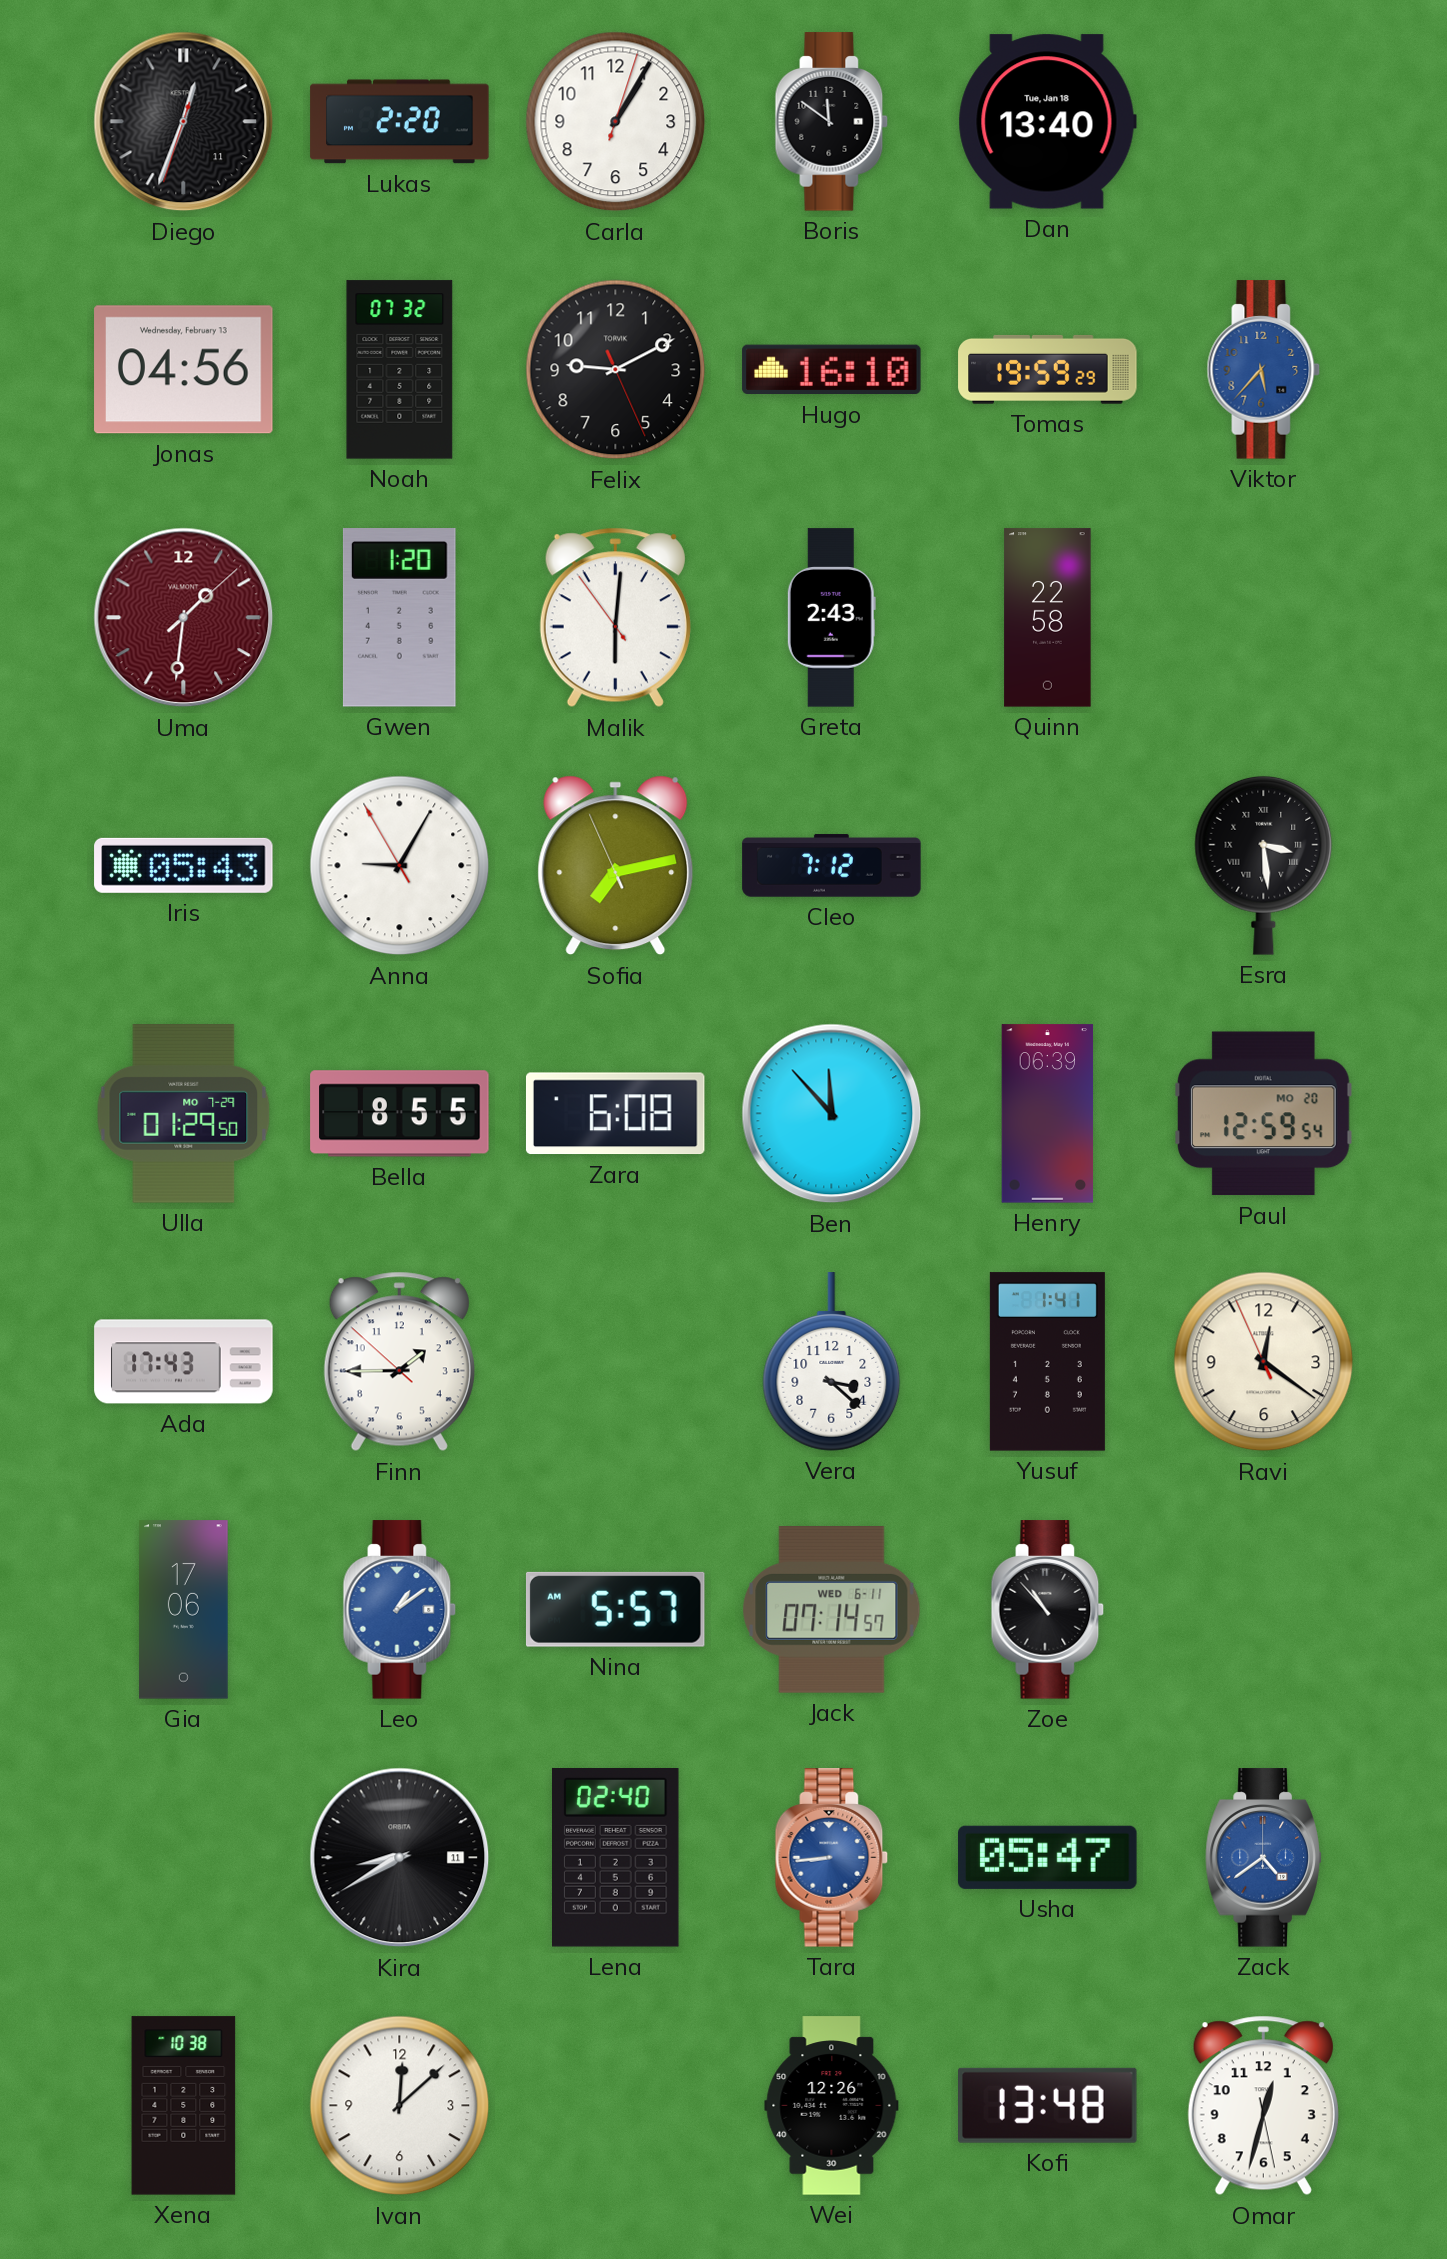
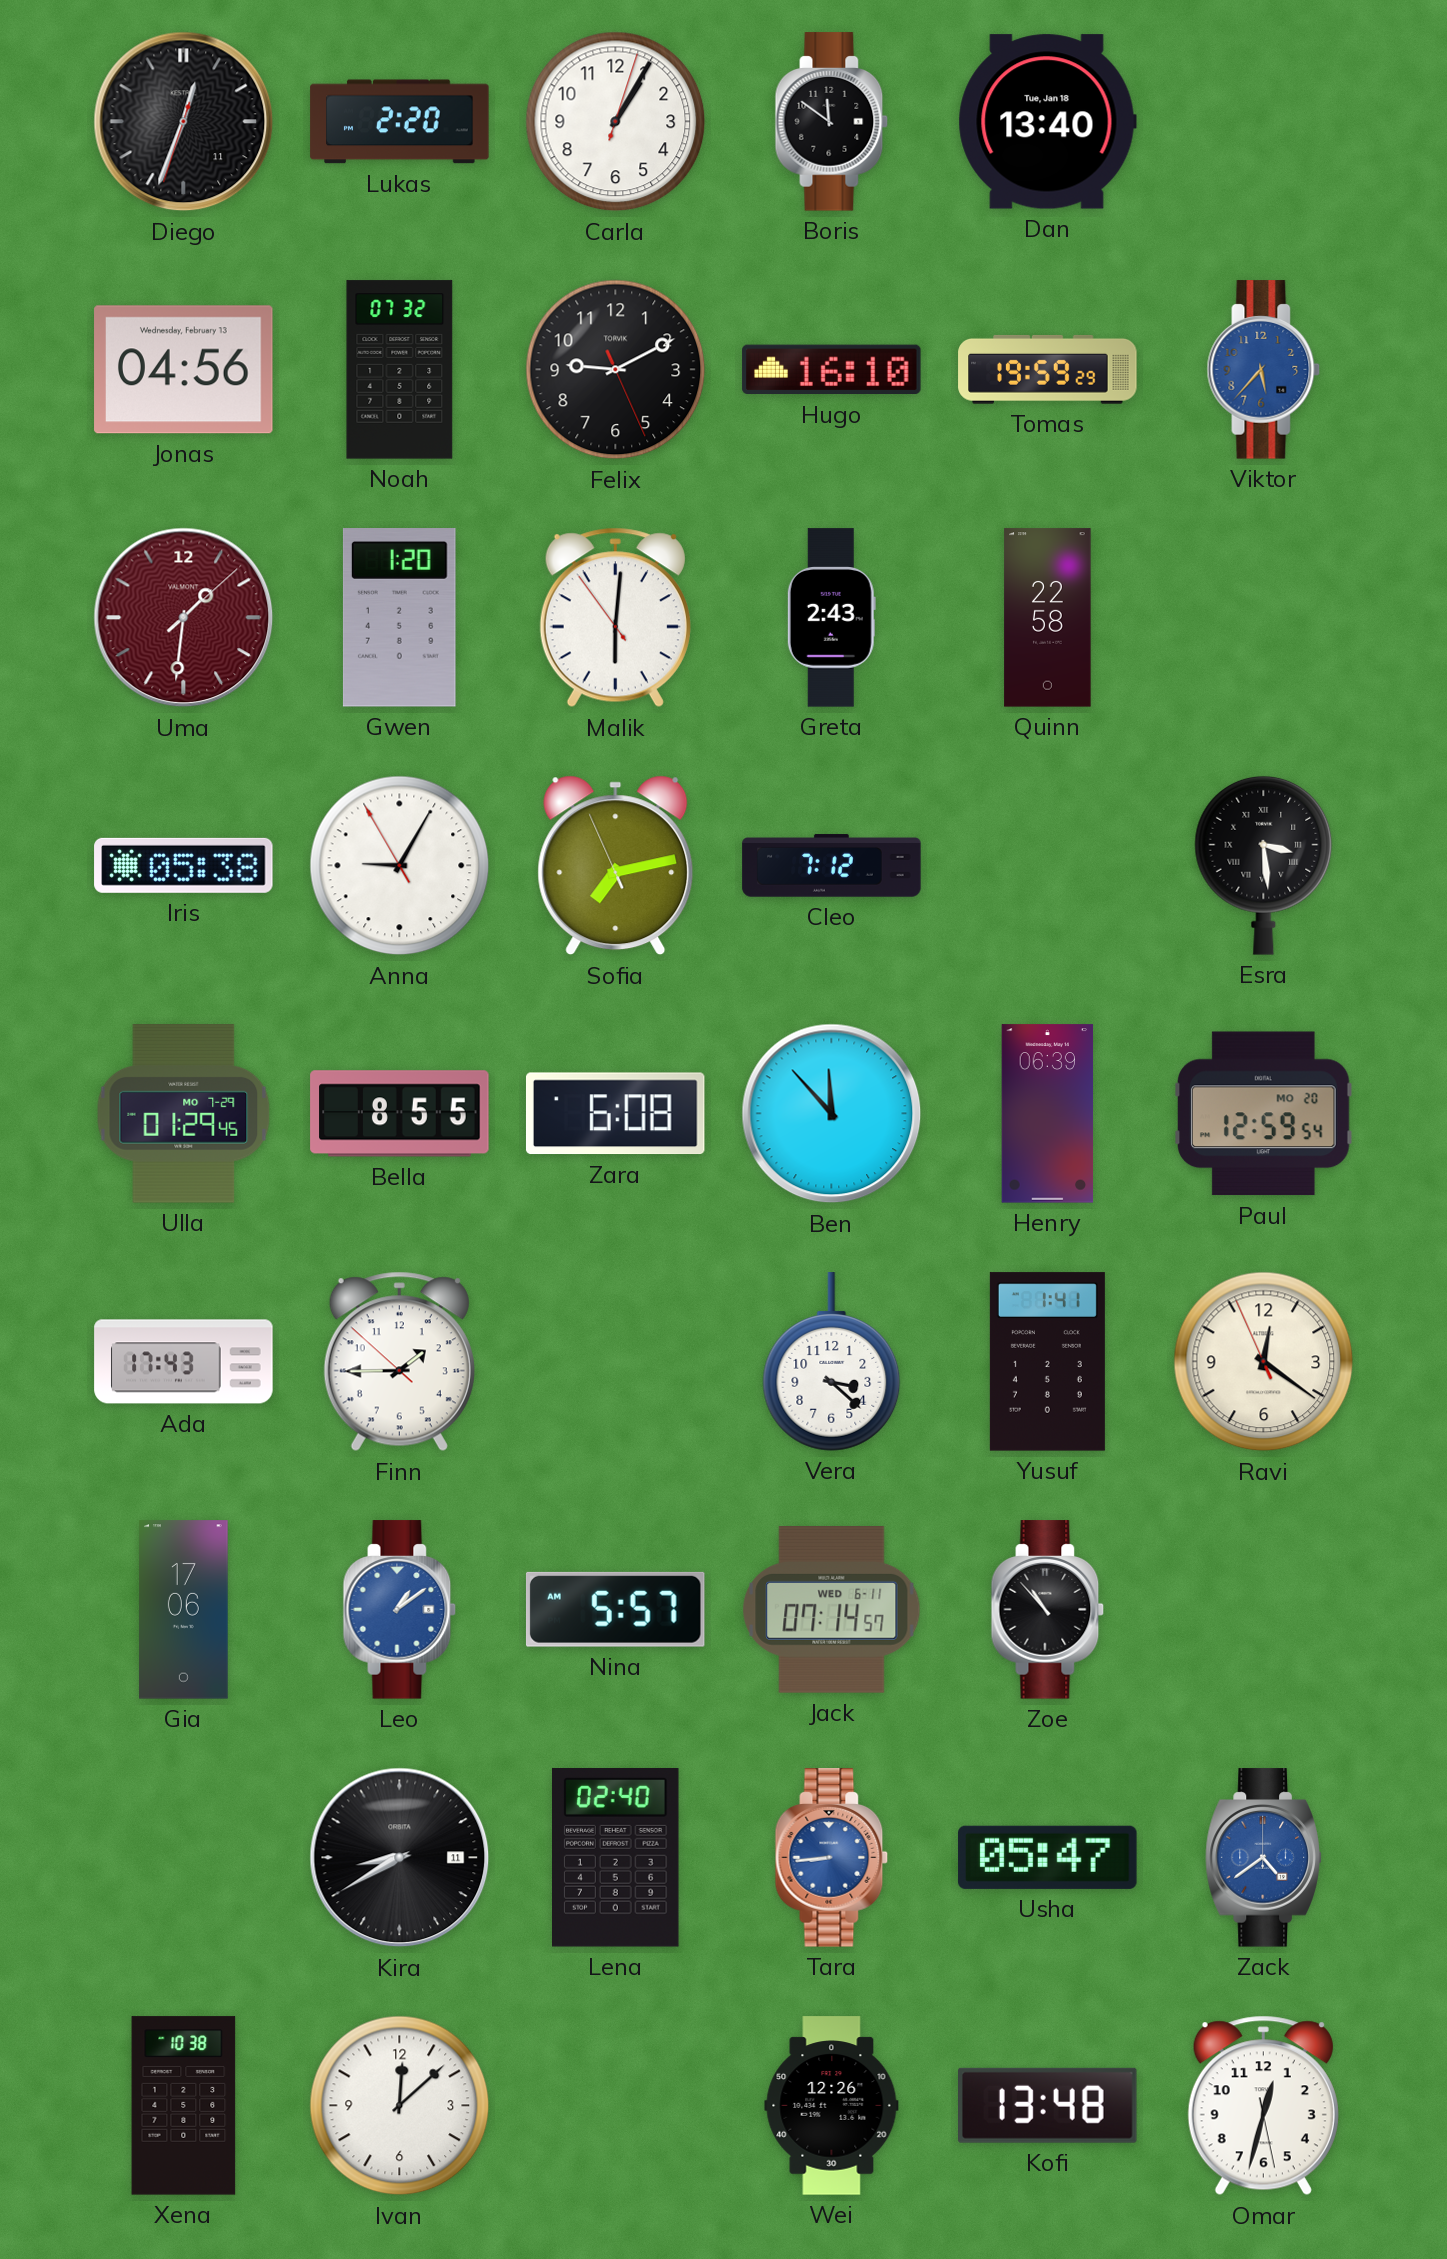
Iris: 05:43 -> 05:38
Ulla: 01:29:50 -> 01:29:45
